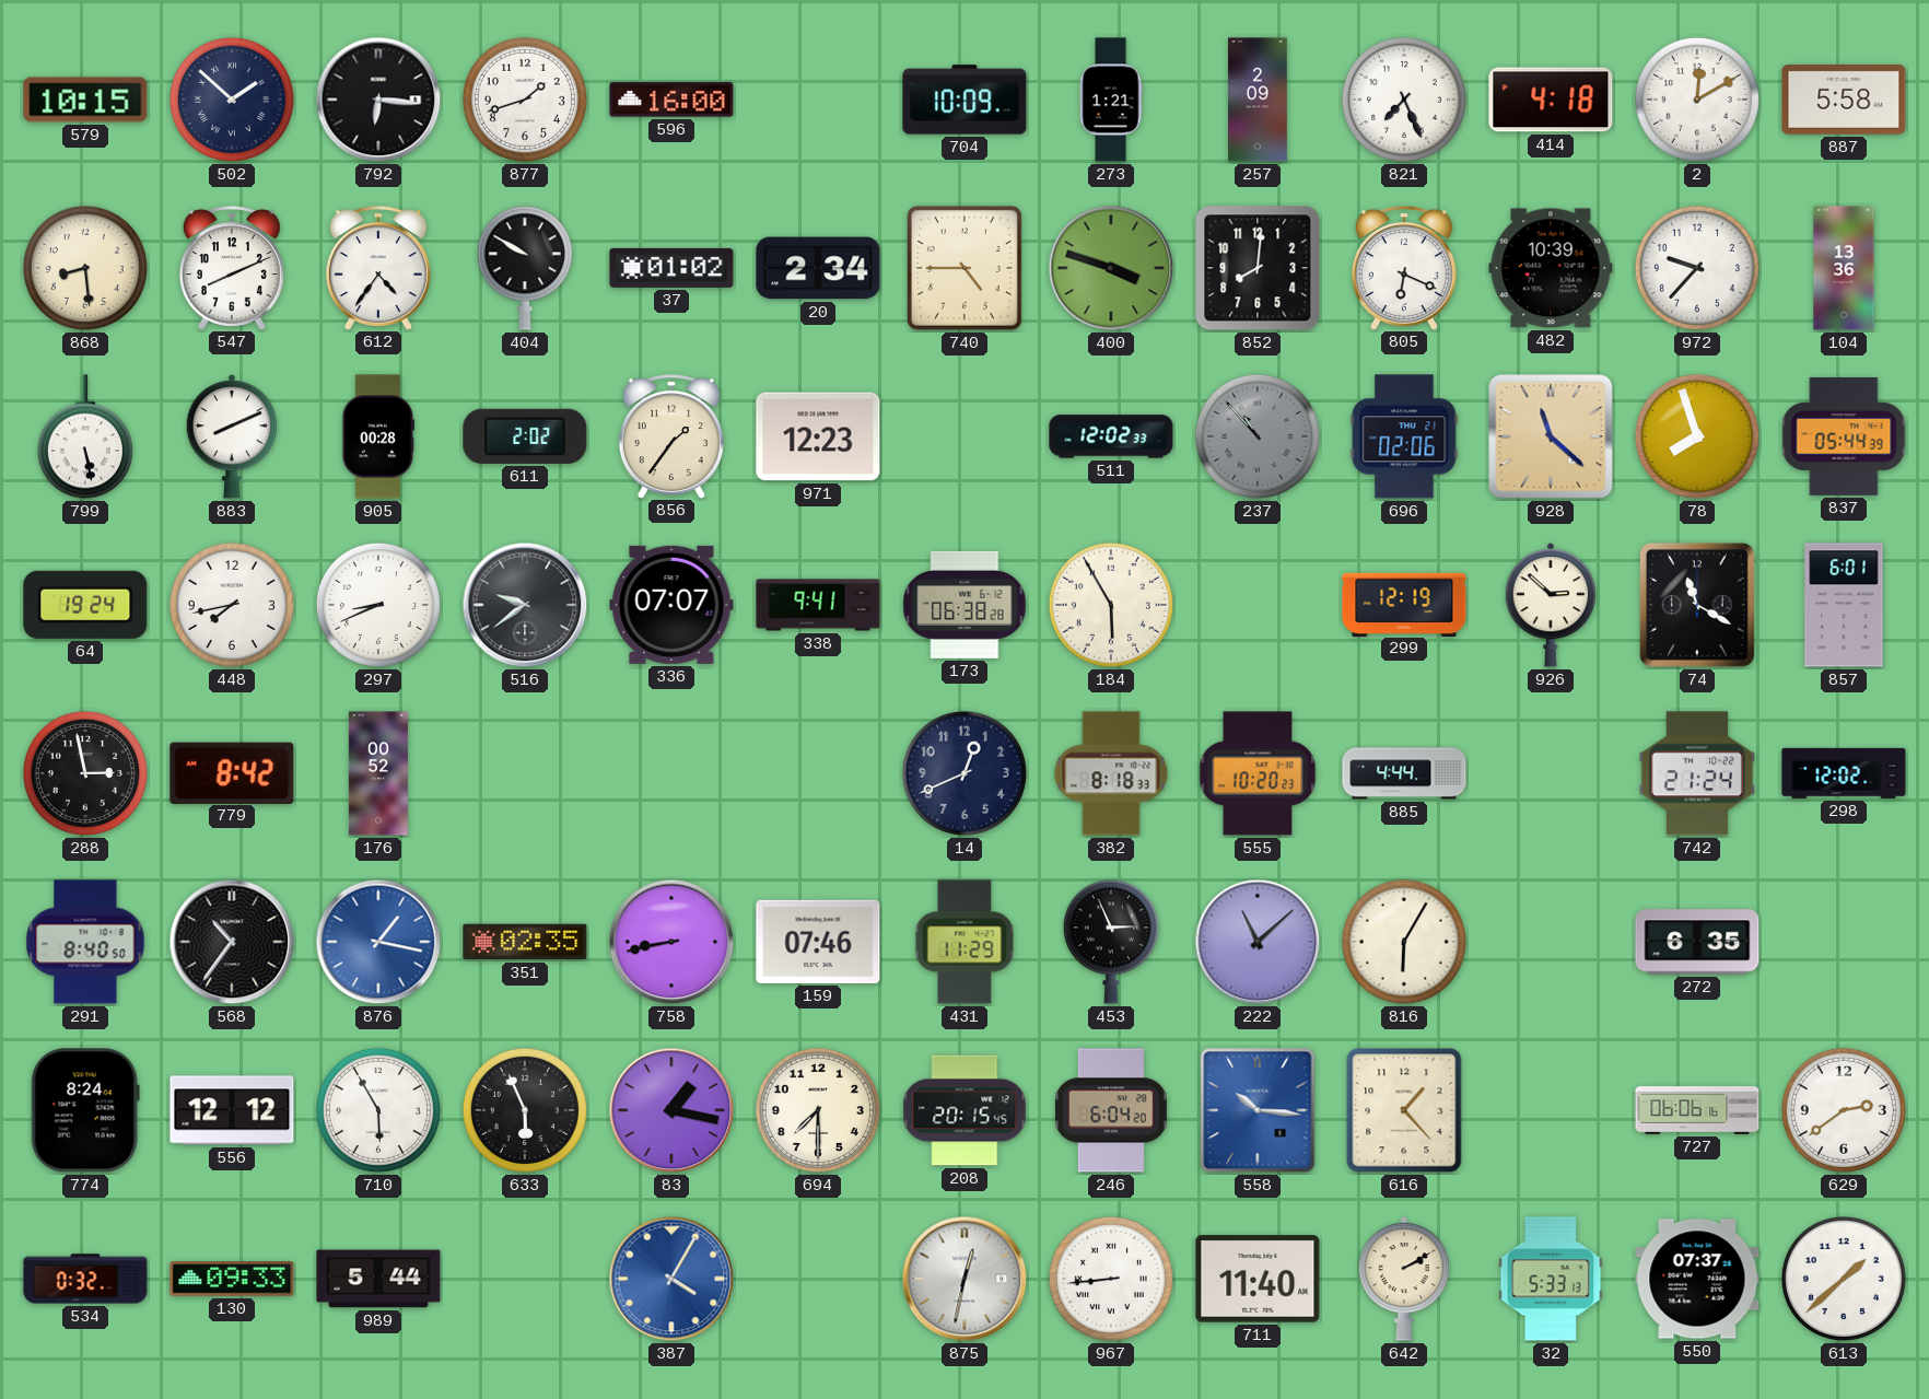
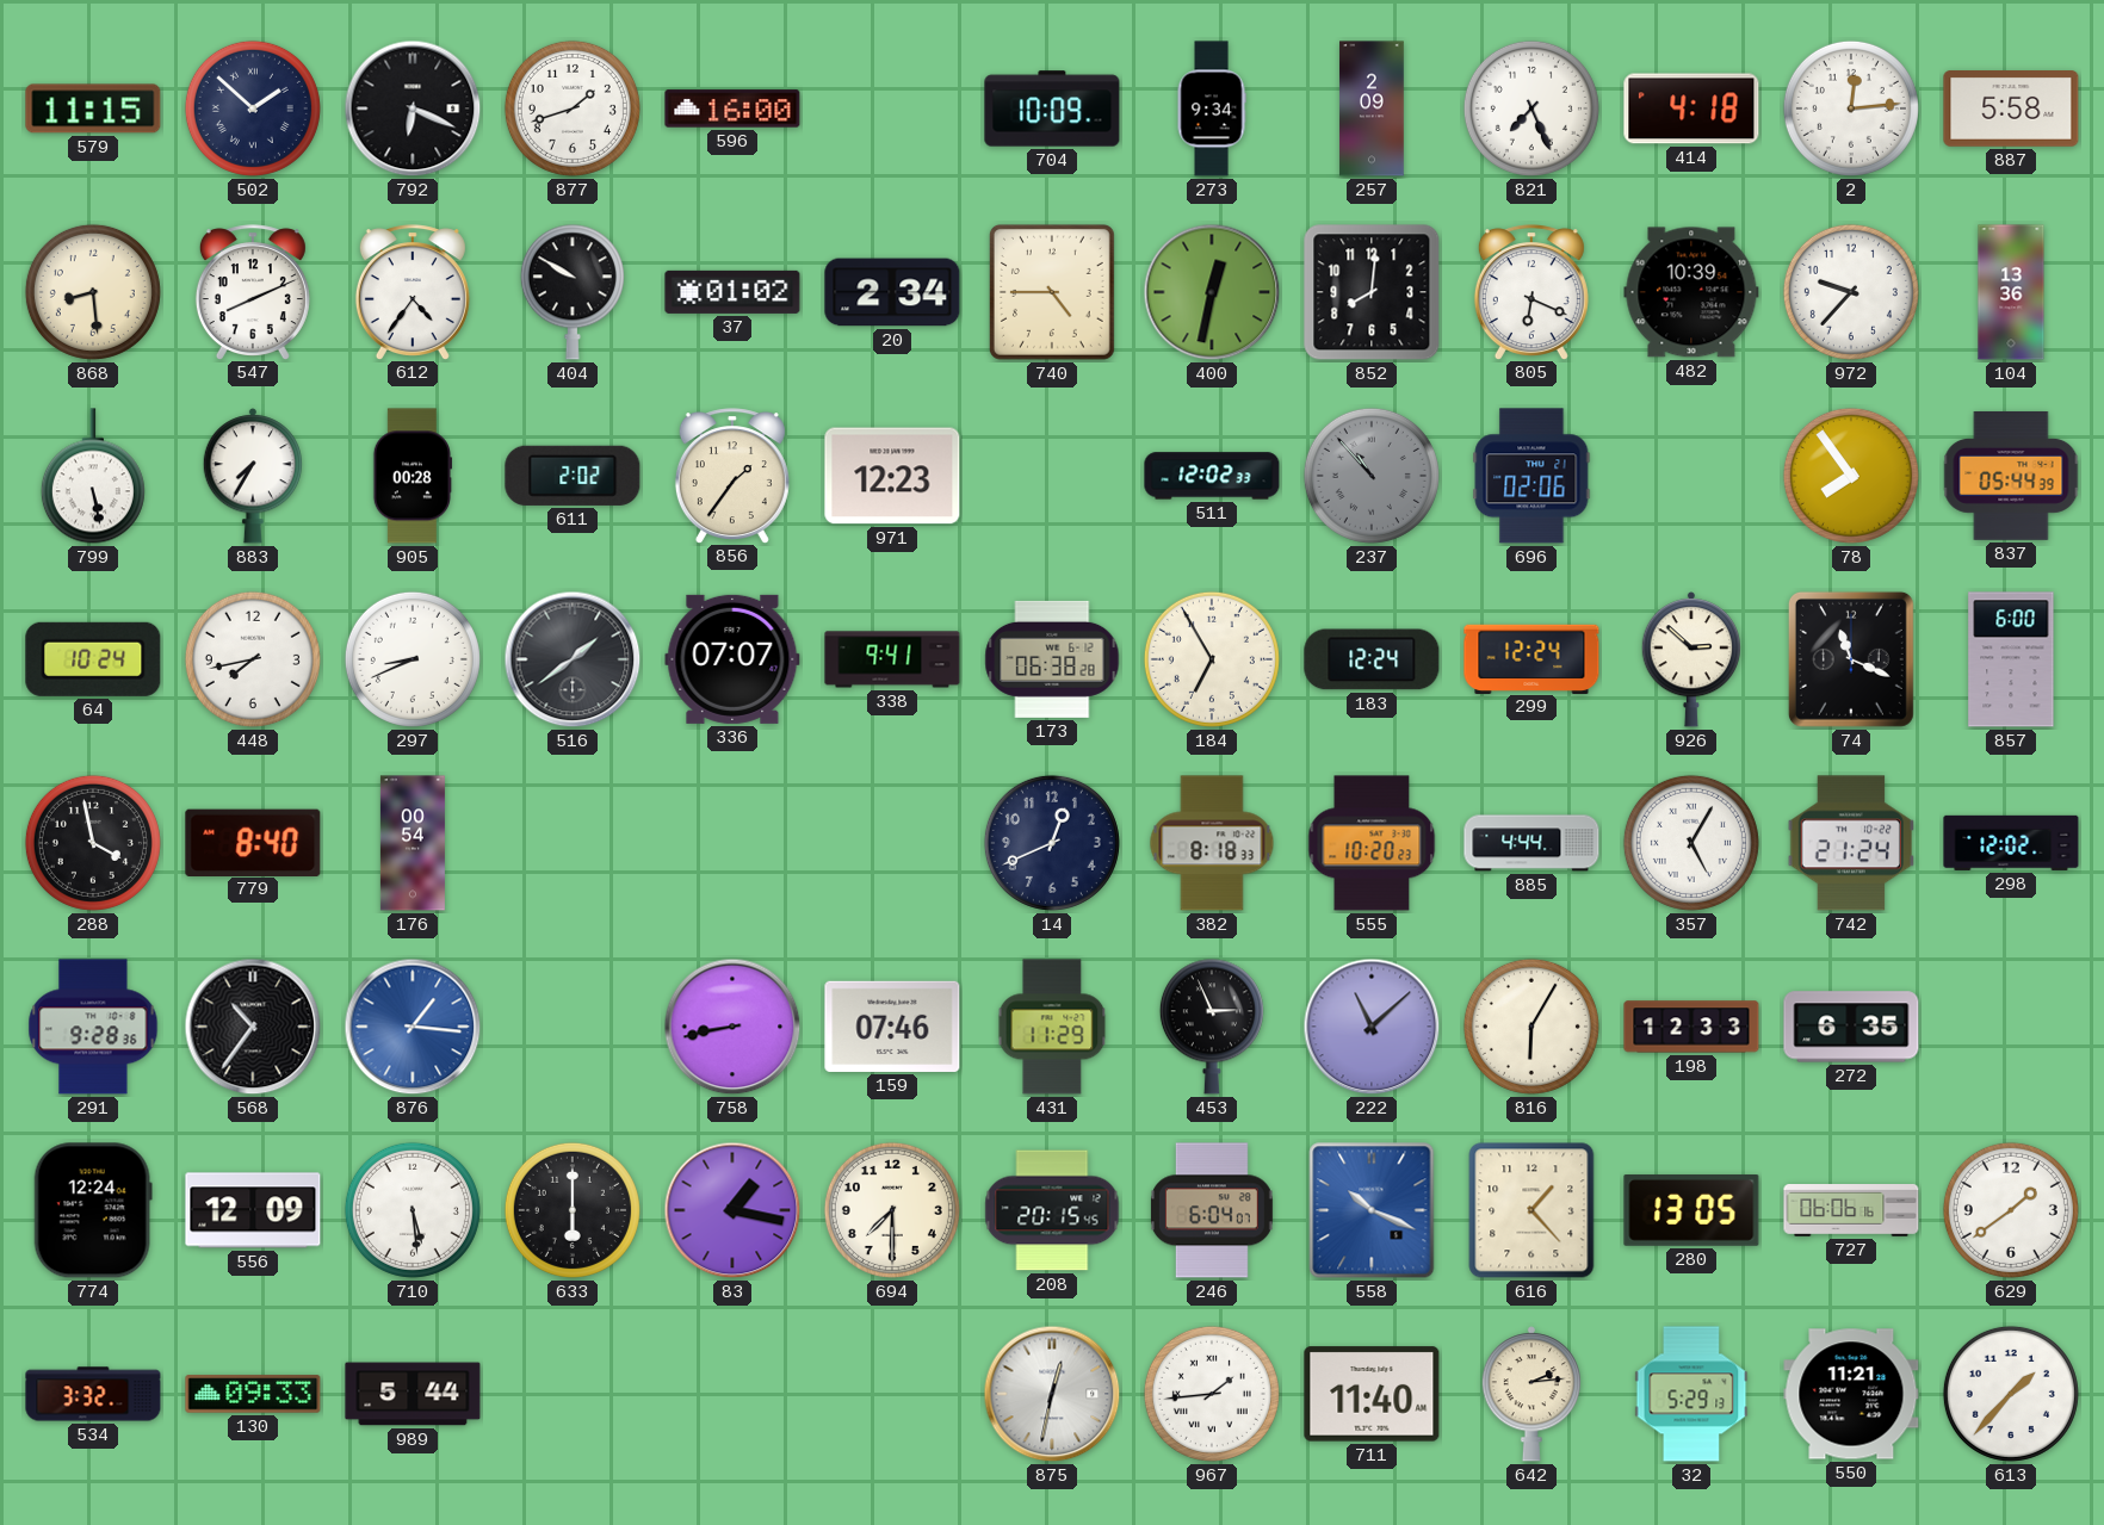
579: 10:15 -> 11:15
792: 6:16 -> 6:19
273: 1:21 -> 9:34
2: 12:10 -> 12:14
400: 3:48 -> 12:32
883: 8:11 -> 7:35
928: 11:22 -> none
78: 7:57 -> 7:54
64: 19:24 -> 10:24
516: 9:39 -> 1:39
184: 5:55 -> 6:55
183: none -> 12:24
299: 12:19 -> 12:24
74: 11:20 -> 11:19
857: 6:01 -> 6:00
288: 2:58 -> 3:58
779: 8:42 -> 8:40
176: 00:52 -> 00:54
357: none -> 5:05
291: 8:40 -> 9:28
876: 1:17 -> 1:16
351: 02:35 -> none
198: none -> 12:33
774: 8:24 -> 12:24
556: 12:12 -> 12:09
710: 5:55 -> 5:29
633: 5:56 -> 6:00
246: 6:04:20 -> 6:04:07
558: 10:16 -> 10:19
280: none -> 13:05
629: 2:39 -> 1:39
534: 0:32 -> 3:32
387: 4:05 -> none
967: 8:44 -> 1:44
642: 2:10 -> 2:14
32: 5:33 -> 5:29
550: 07:37 -> 11:21
613: 1:38 -> 1:37
